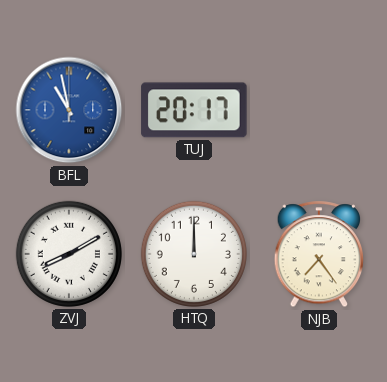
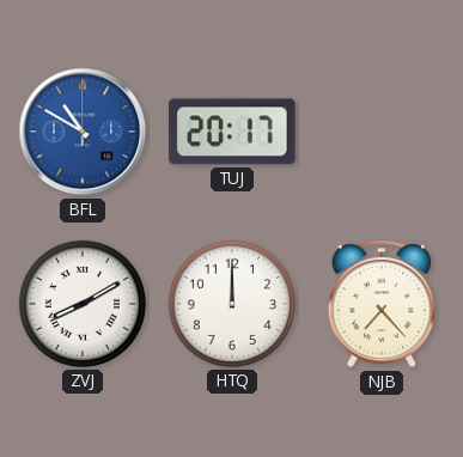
BFL: 10:58 -> 10:50
NJB: 7:24 -> 7:23
